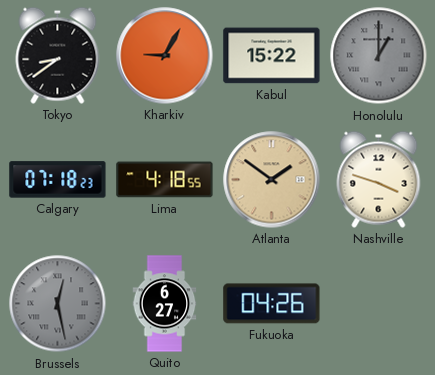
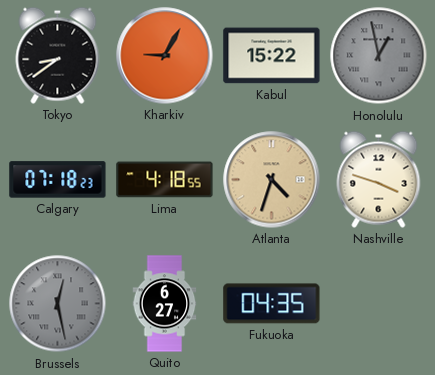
Honolulu: 1:00 -> 12:58
Atlanta: 1:51 -> 4:33
Fukuoka: 04:26 -> 04:35
